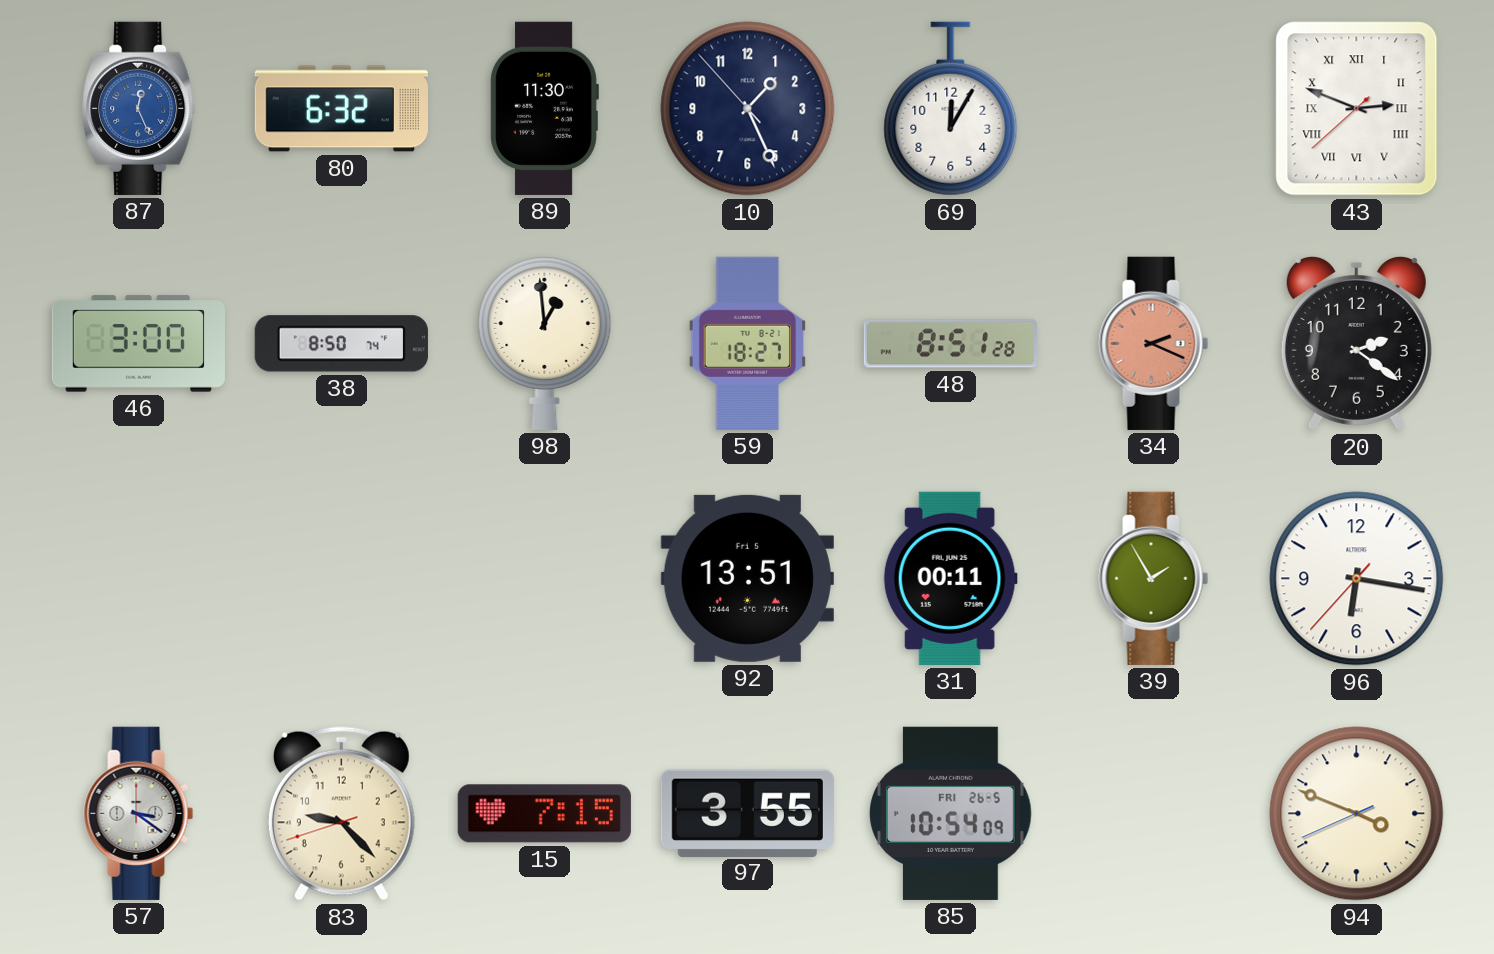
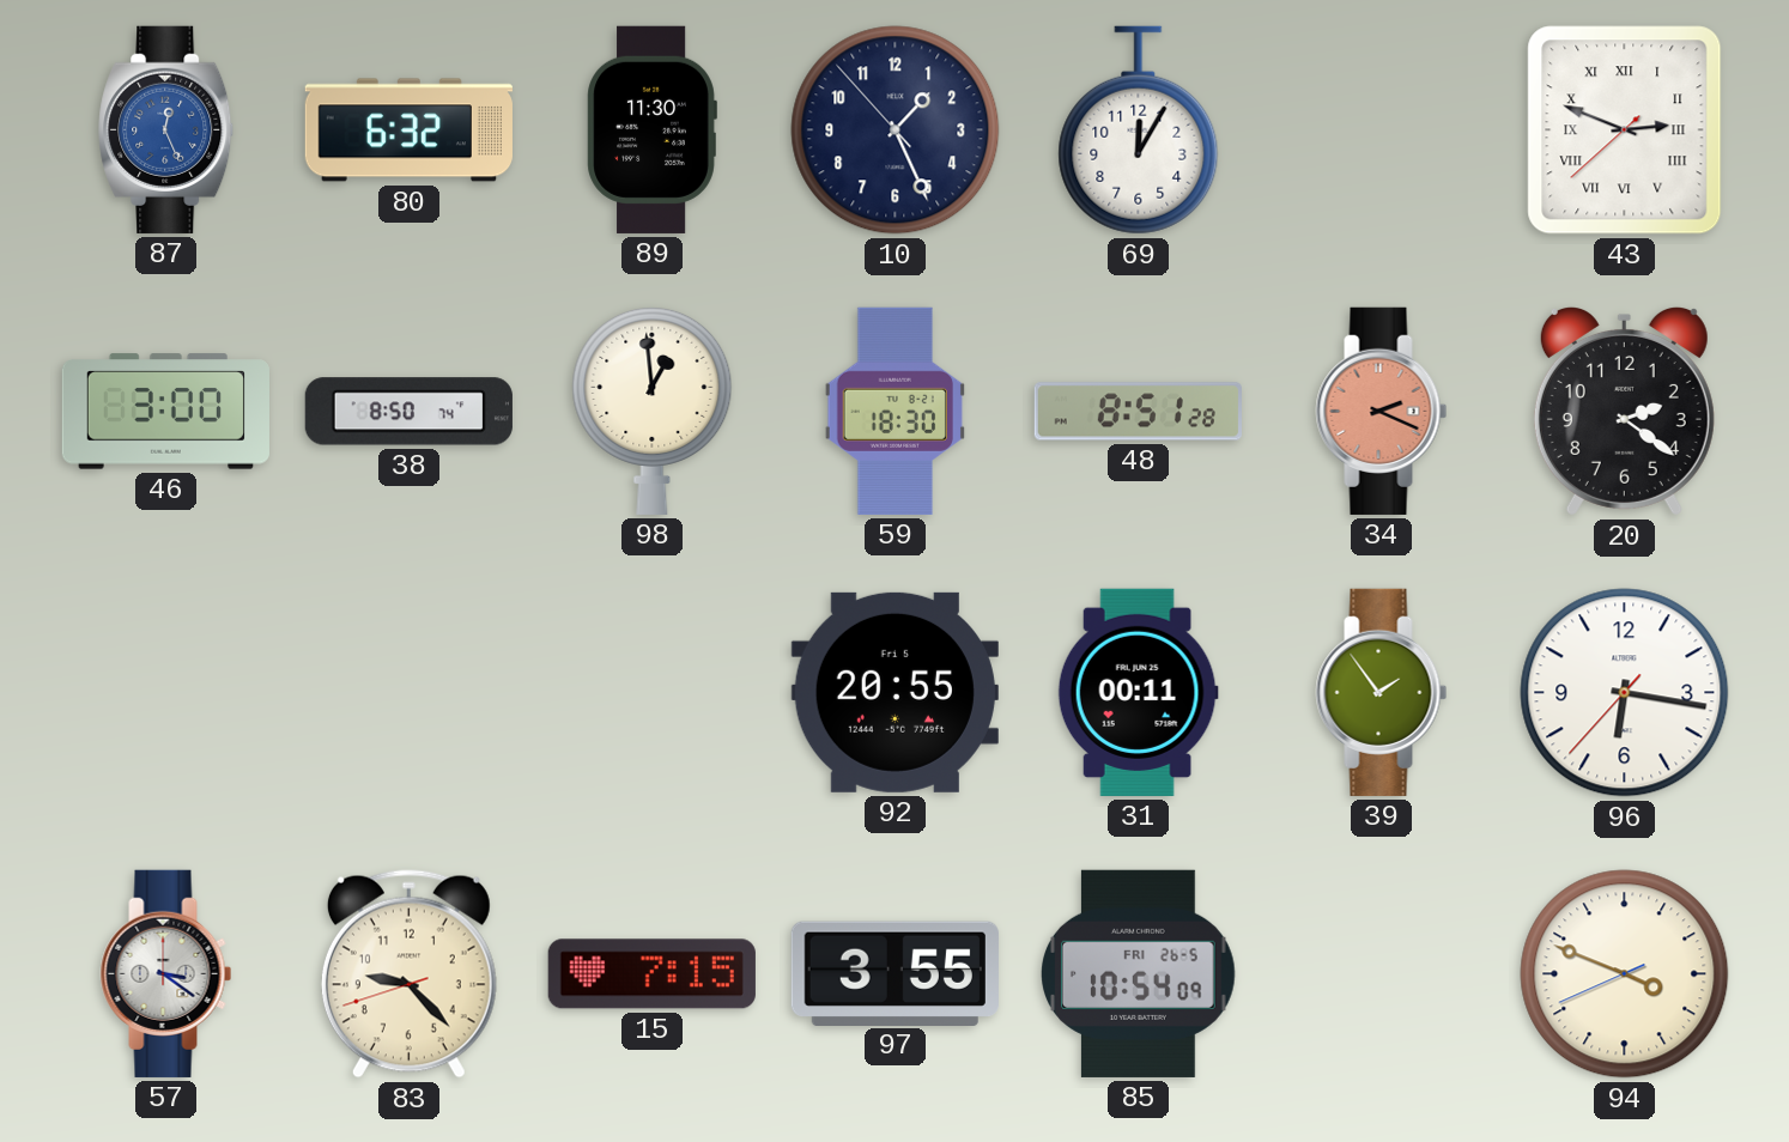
59: 18:27 -> 18:30
92: 13:51 -> 20:55
39: 1:55 -> 1:54
